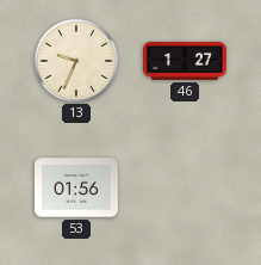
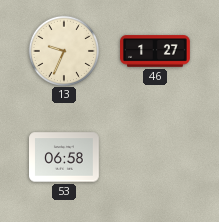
53: 01:56 -> 06:58
